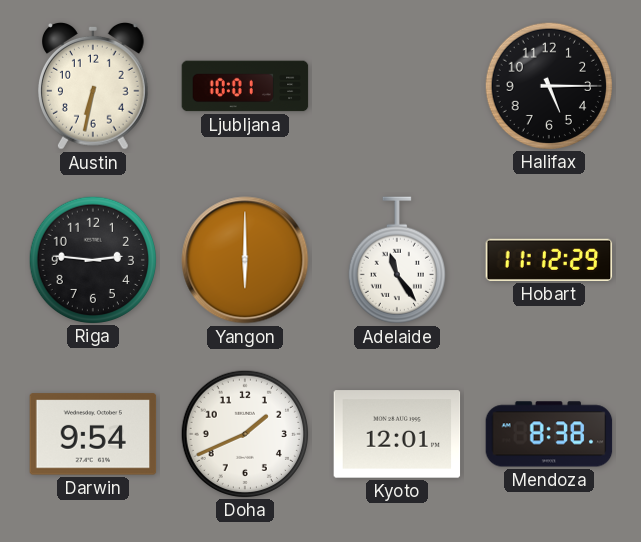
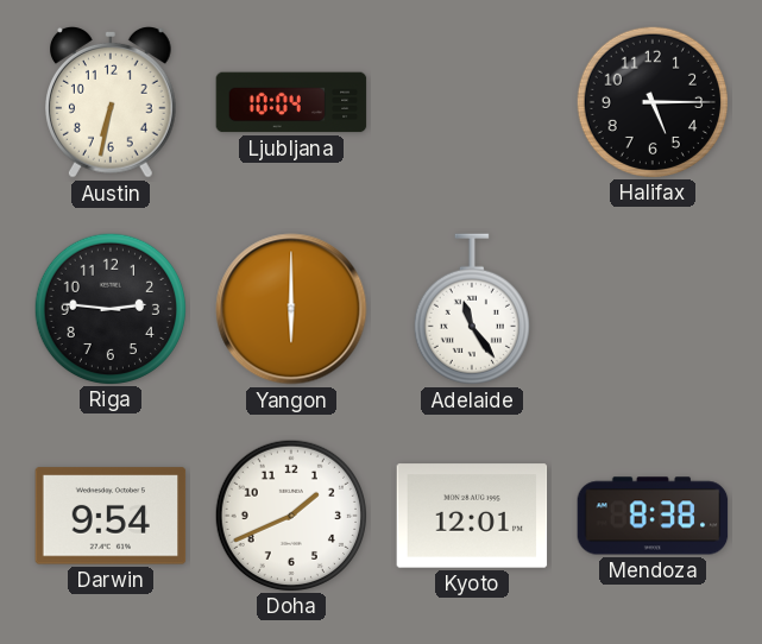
Ljubljana: 10:01 -> 10:04
Hobart: 11:12 -> none
